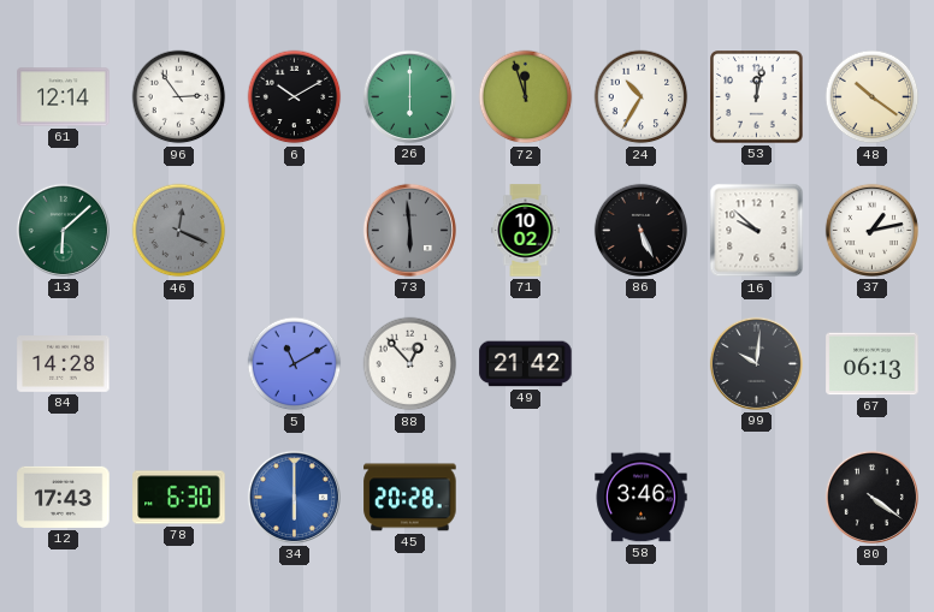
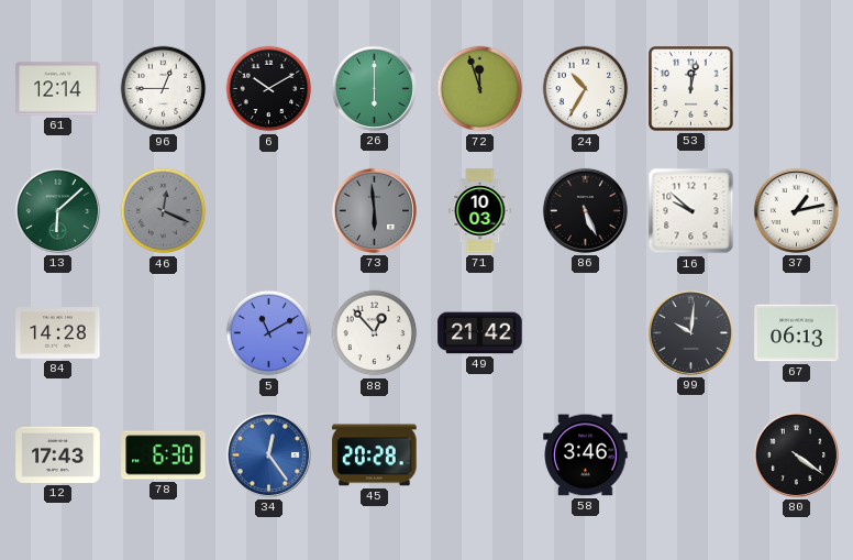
96: 2:54 -> 12:45
48: 10:21 -> none
71: 10:02 -> 10:03
34: 6:00 -> 12:24
